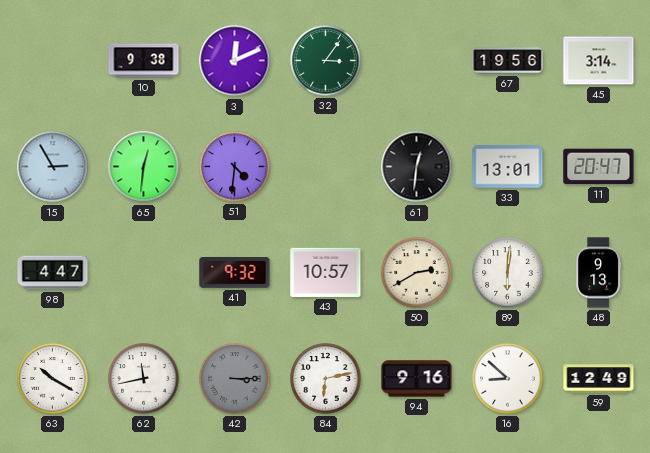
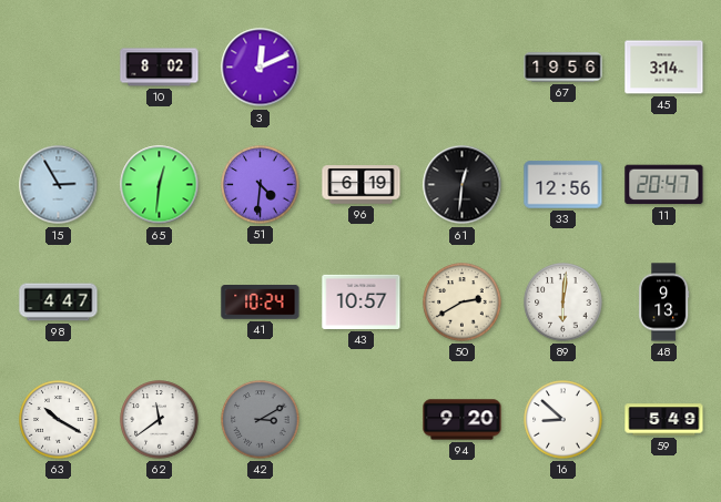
10: 9:38 -> 8:02
32: 3:06 -> none
96: none -> 6:19
33: 13:01 -> 12:56
41: 9:32 -> 10:24
62: 11:43 -> 11:39
42: 3:15 -> 3:10
84: 6:13 -> none
94: 9:16 -> 9:20
59: 12:49 -> 5:49
